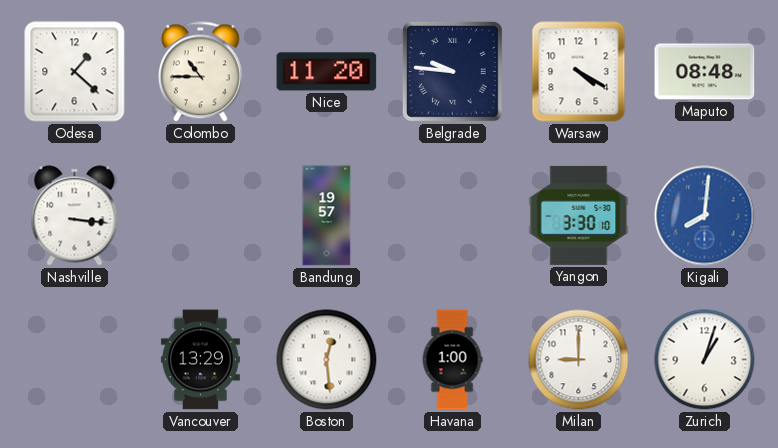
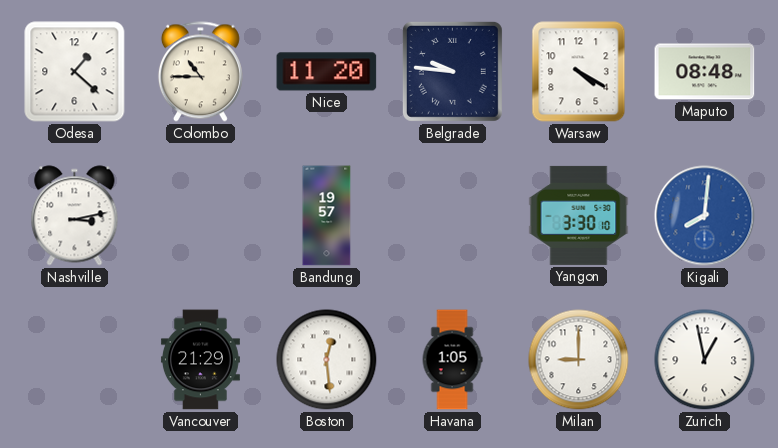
Nashville: 3:16 -> 3:13
Vancouver: 13:29 -> 21:29
Havana: 1:00 -> 1:05
Zurich: 1:03 -> 12:58
